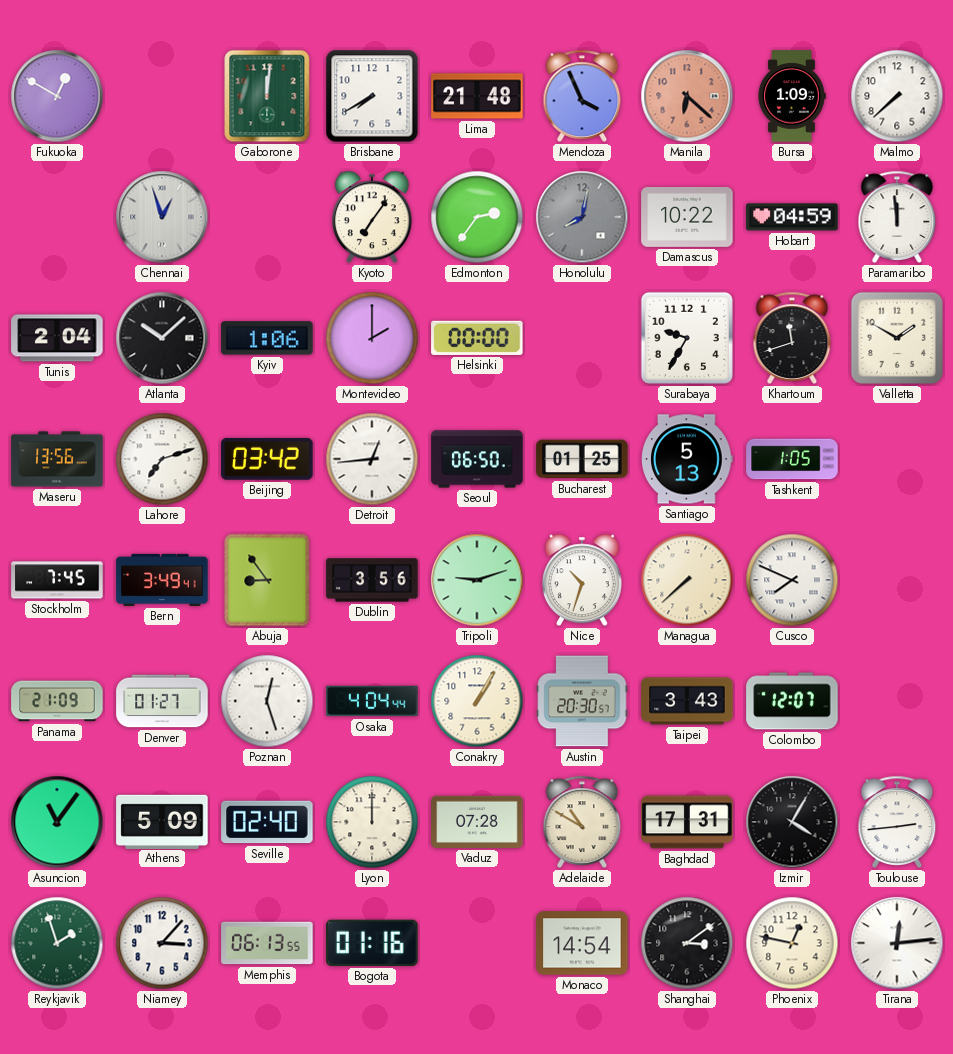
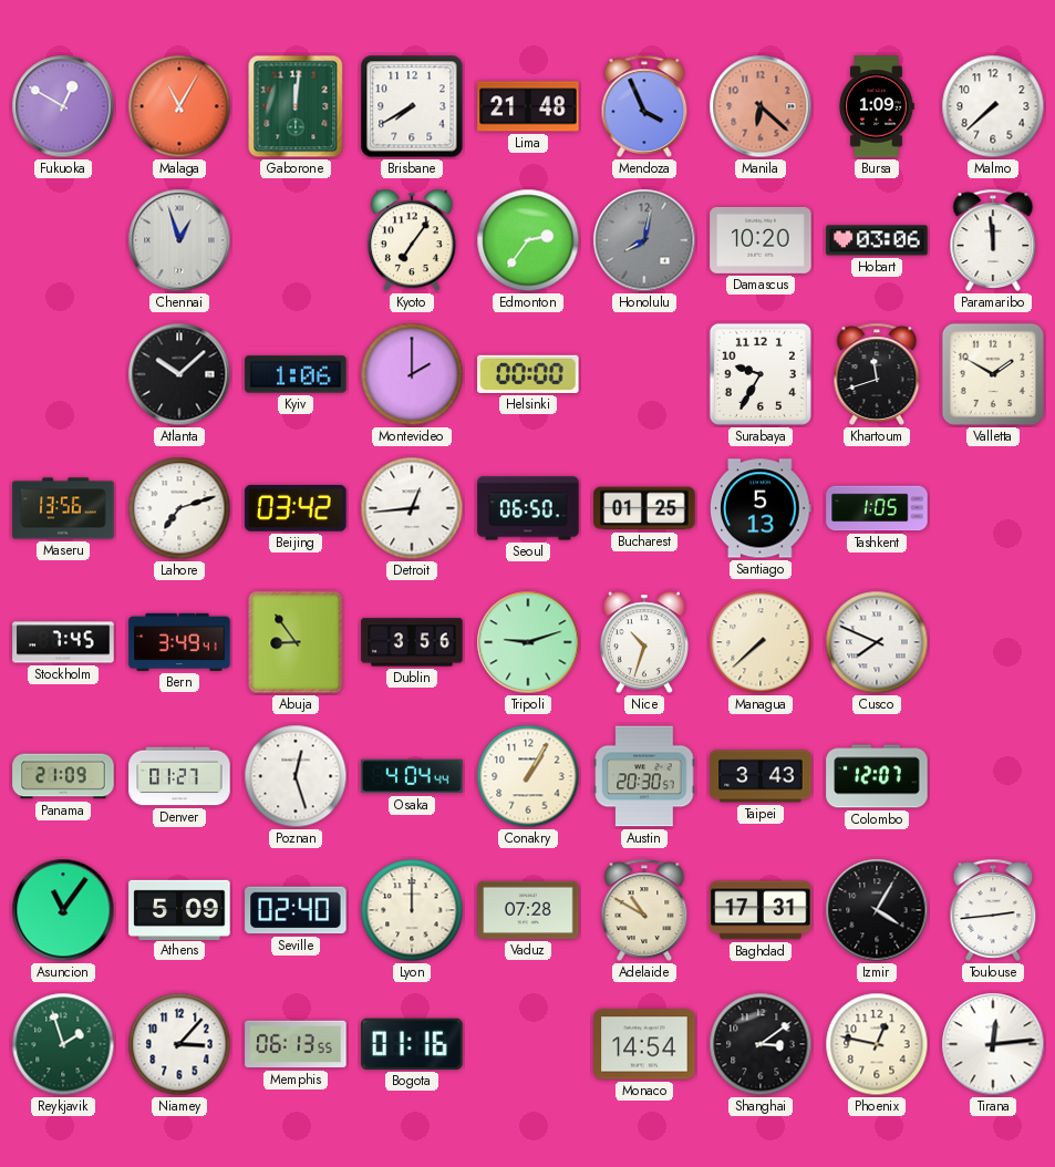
Malaga: none -> 11:05
Damascus: 10:22 -> 10:20
Hobart: 04:59 -> 03:06
Tunis: 2:04 -> none
